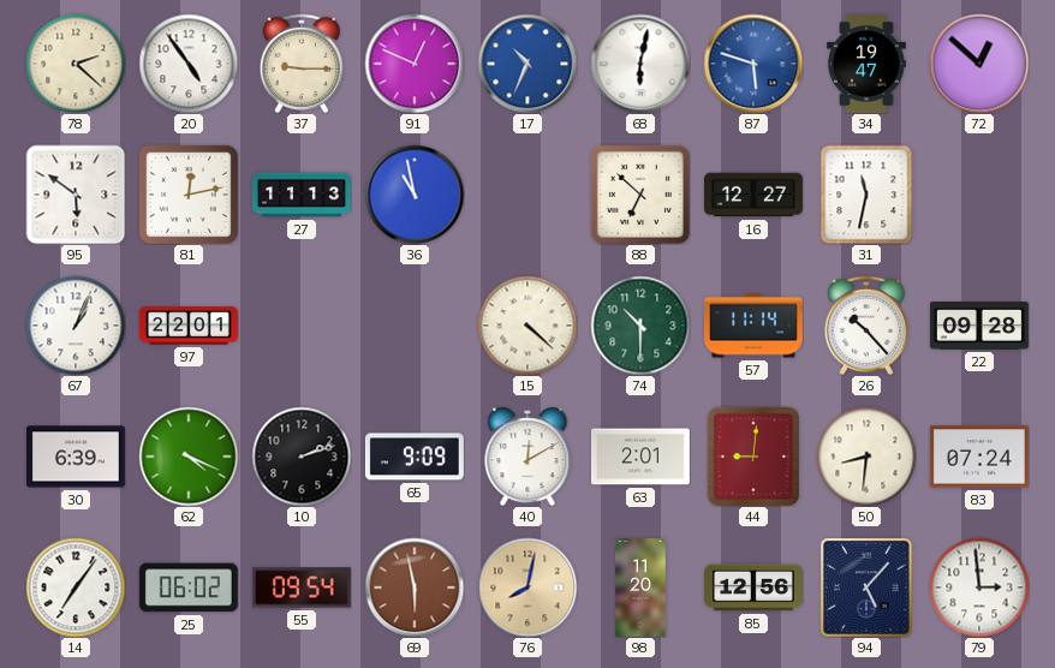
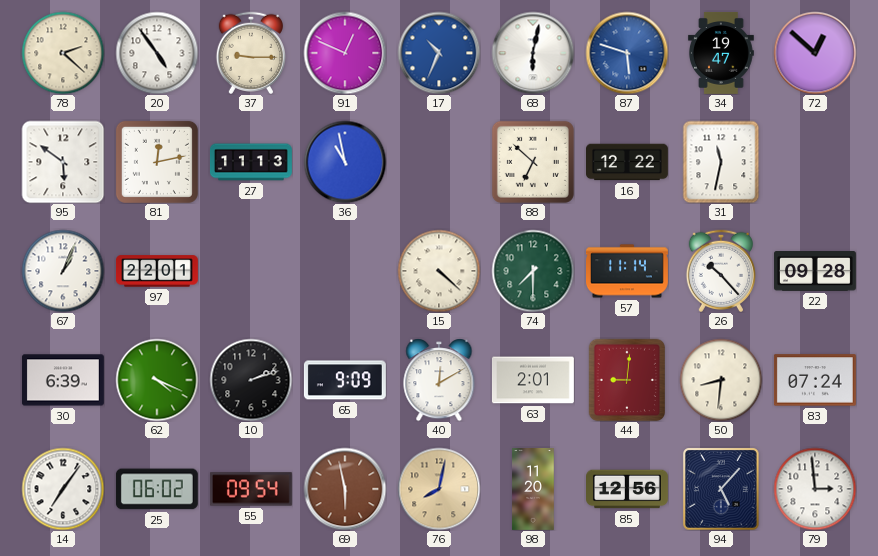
16: 12:27 -> 12:22
74: 10:30 -> 7:30
